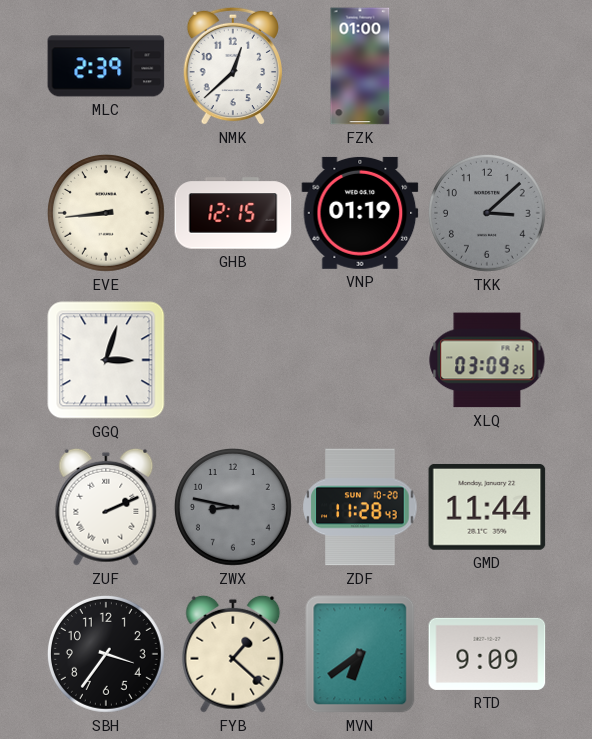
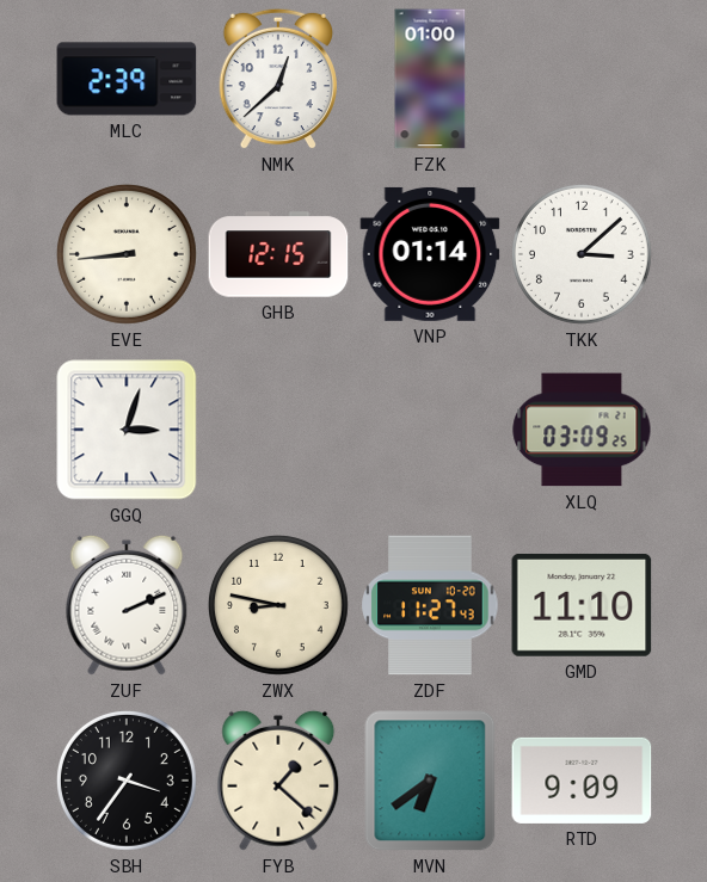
VNP: 01:19 -> 01:14
TKK dial: grey -> white
ZWX dial: grey -> cream
ZDF: 11:28 -> 11:27
GMD: 11:44 -> 11:10
